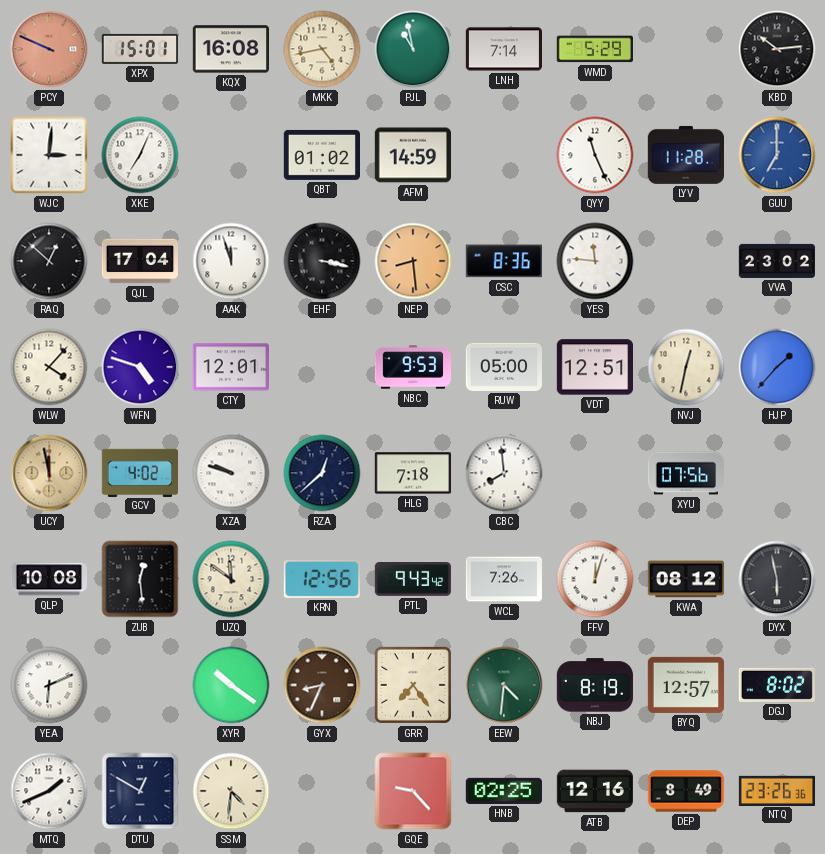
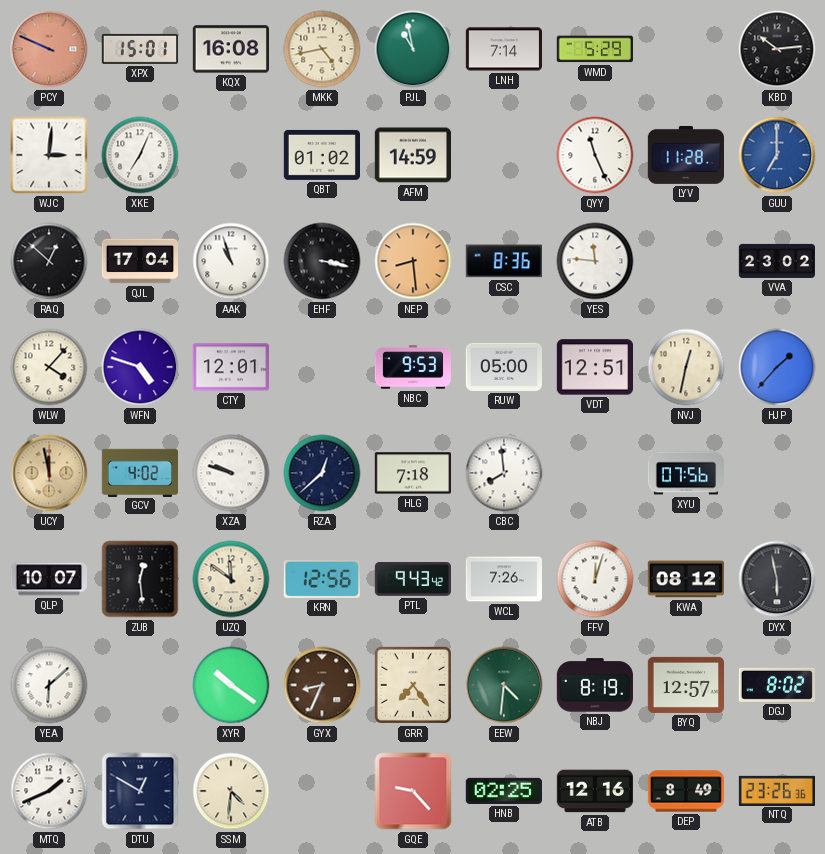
AAK: 11:57 -> 10:57
QLP: 10:08 -> 10:07
YEA: 6:11 -> 6:08
